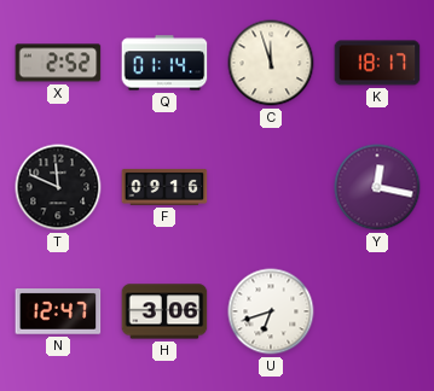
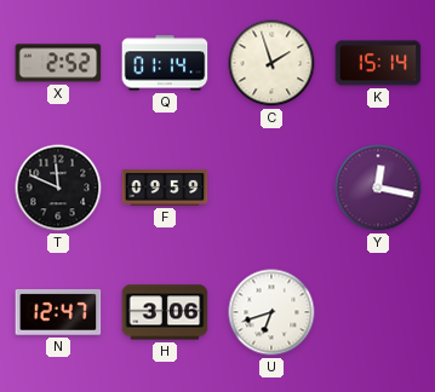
C: 11:57 -> 1:57
K: 18:17 -> 15:14
F: 09:16 -> 09:59
